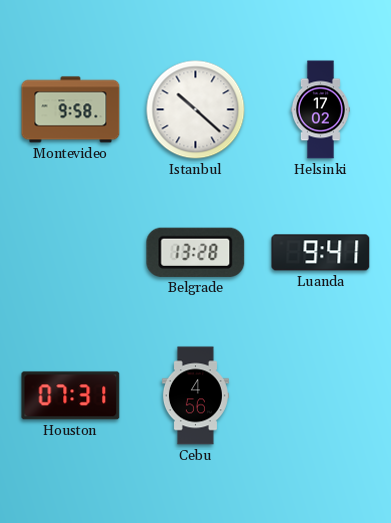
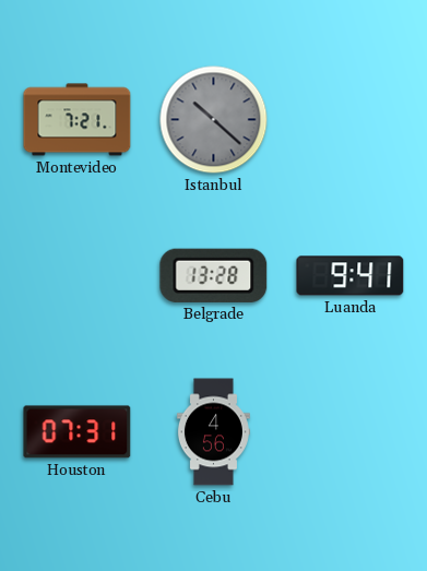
Montevideo: 9:58 -> 7:21
Istanbul dial: white -> grey
Helsinki: 17:02 -> none
